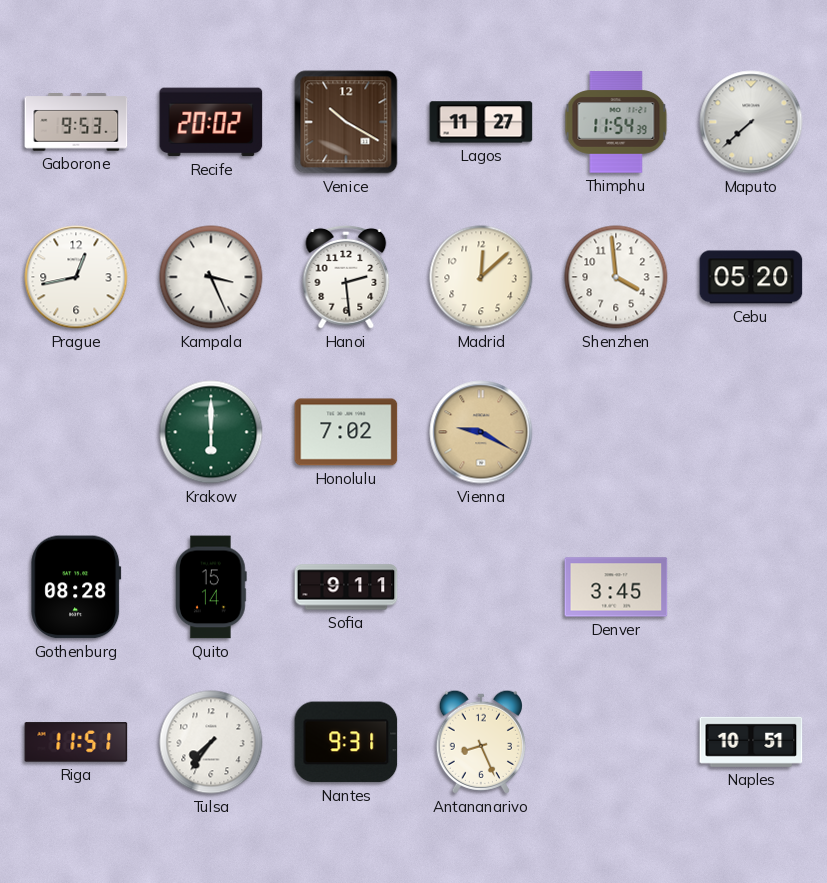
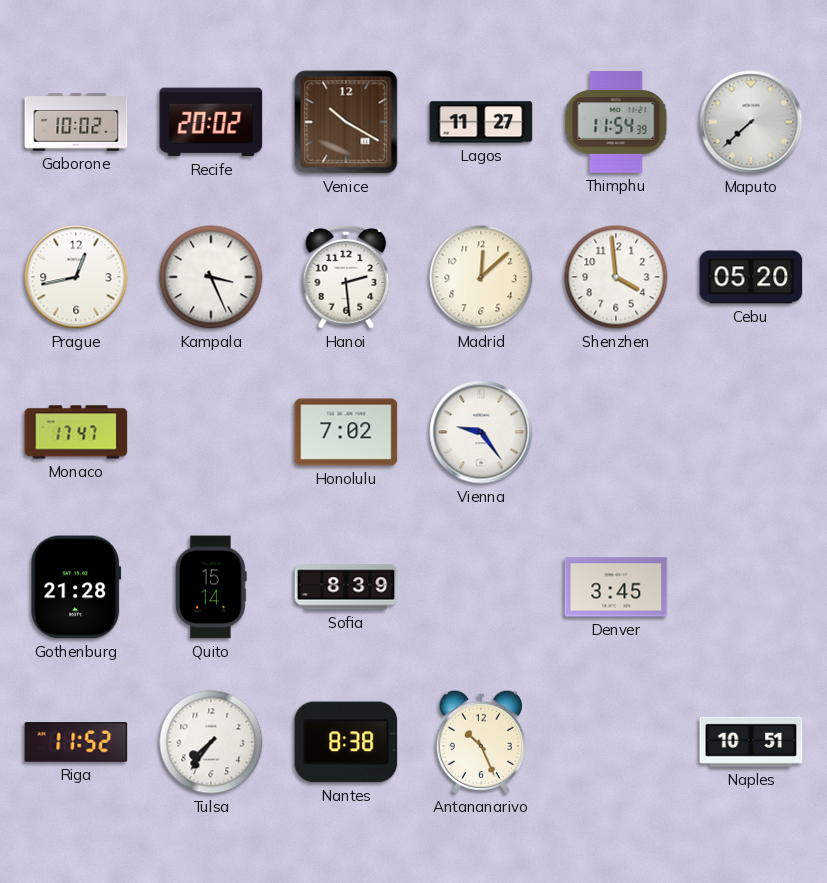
Gaborone: 9:53 -> 10:02
Monaco: none -> 17:47
Krakow: 6:00 -> none
Vienna: 9:20 -> 9:24
Vienna dial: champagne -> white
Gothenburg: 08:28 -> 21:28
Sofia: 9:11 -> 8:39
Riga: 11:51 -> 11:52
Nantes: 9:31 -> 8:38
Antananarivo: 8:26 -> 10:26
